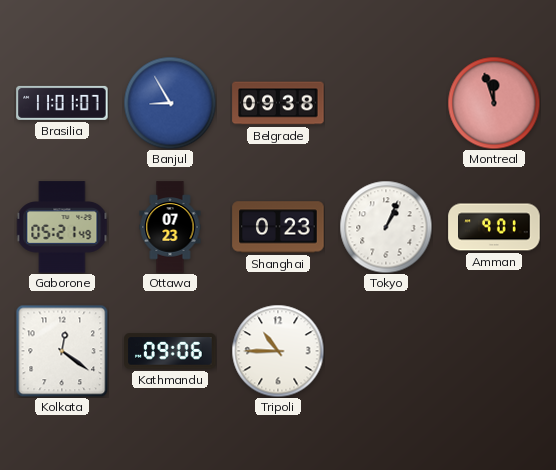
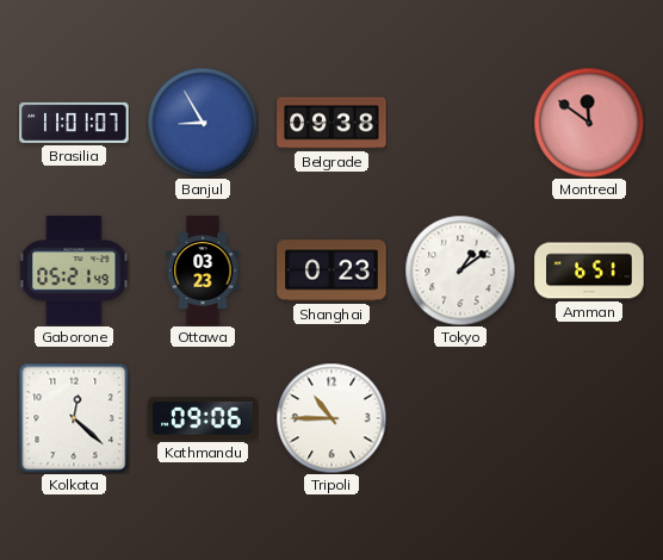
Montreal: 11:57 -> 11:51
Ottawa: 07:23 -> 03:23
Tokyo: 1:04 -> 1:09
Amman: 9:01 -> 6:51
Kolkata: 12:21 -> 12:22
